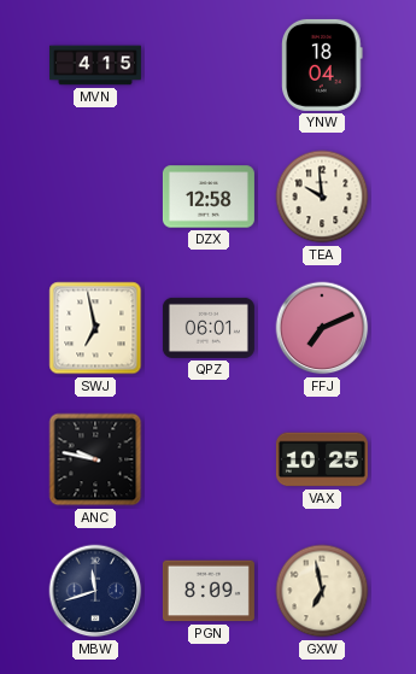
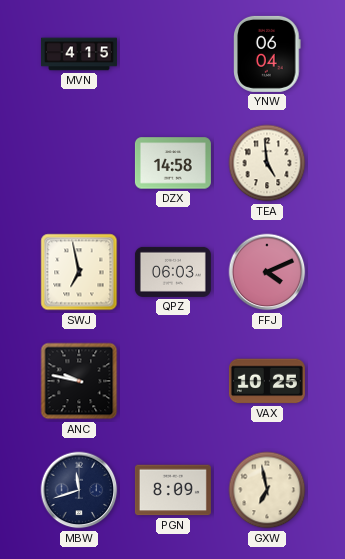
YNW: 18:04 -> 06:04
DZX: 12:58 -> 14:58
TEA: 9:59 -> 4:59
QPZ: 06:01 -> 06:03
FFJ: 7:11 -> 4:11
